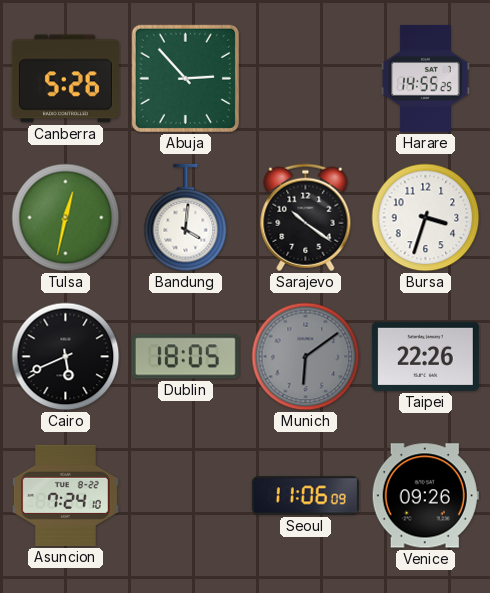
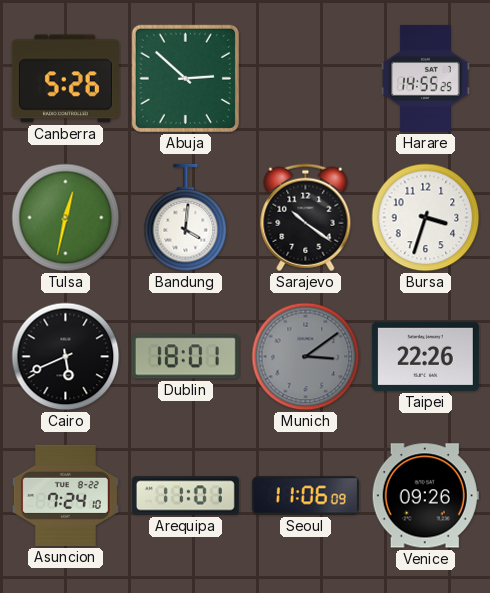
Abuja: 2:53 -> 2:52
Dublin: 18:05 -> 18:01
Munich: 6:09 -> 3:09
Arequipa: none -> 11:01
